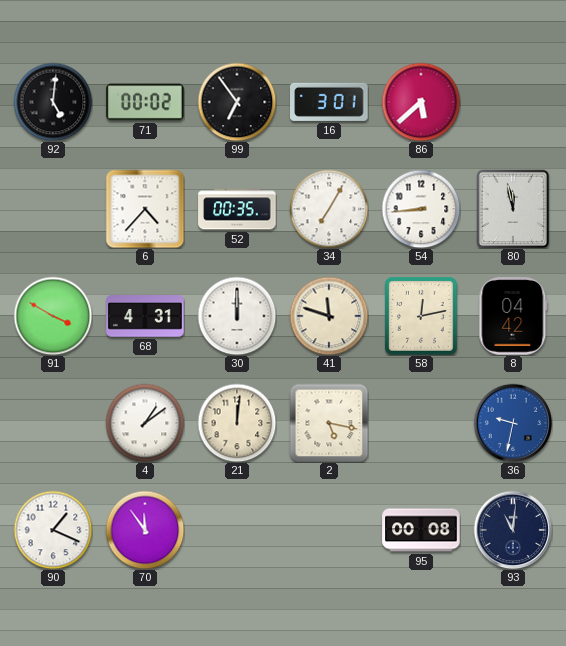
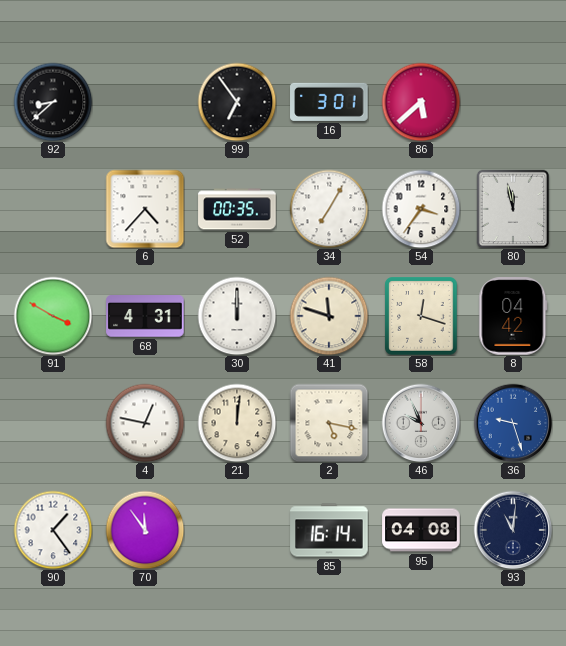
92: 5:01 -> 8:38
71: 00:02 -> none
54: 8:44 -> 3:36
58: 12:13 -> 12:18
4: 1:09 -> 12:47
46: none -> 9:56
36: 9:32 -> 9:27
90: 1:19 -> 1:24
85: none -> 16:14
95: 00:08 -> 04:08
